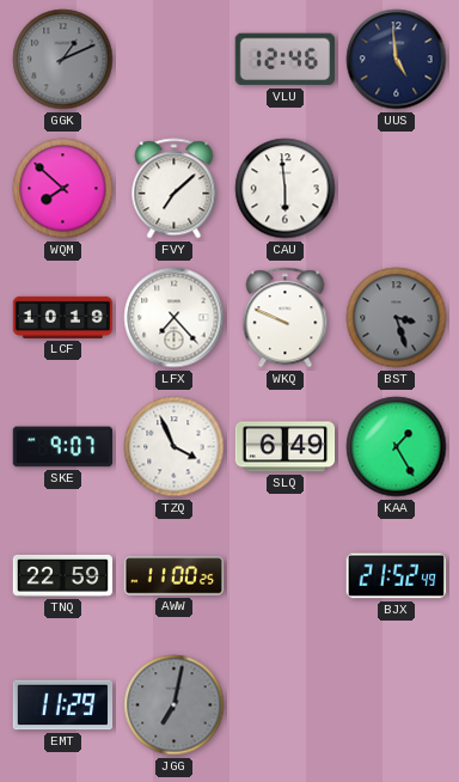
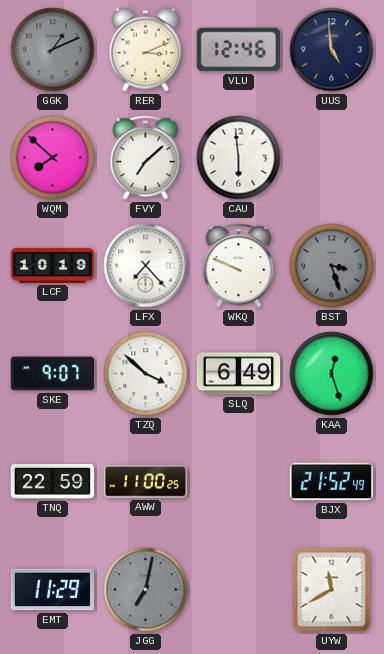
RER: none -> 3:11
TZQ: 3:56 -> 3:52
KAA: 1:25 -> 12:27
UYW: none -> 11:40
